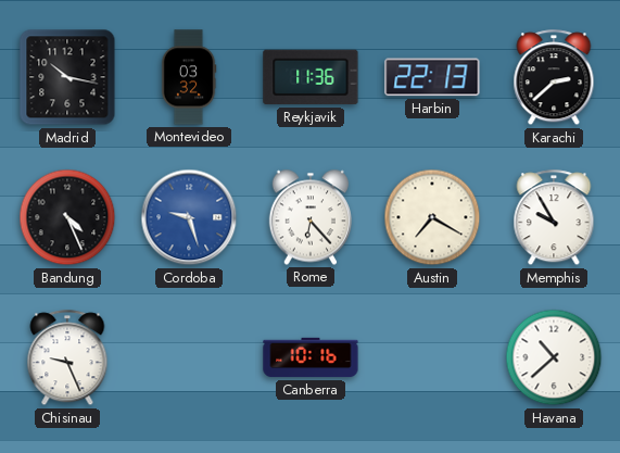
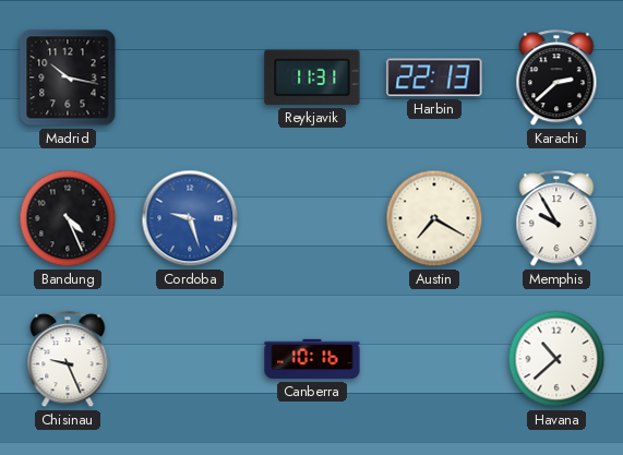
Montevideo: 03:32 -> none
Reykjavik: 11:36 -> 11:31
Rome: 6:23 -> none
